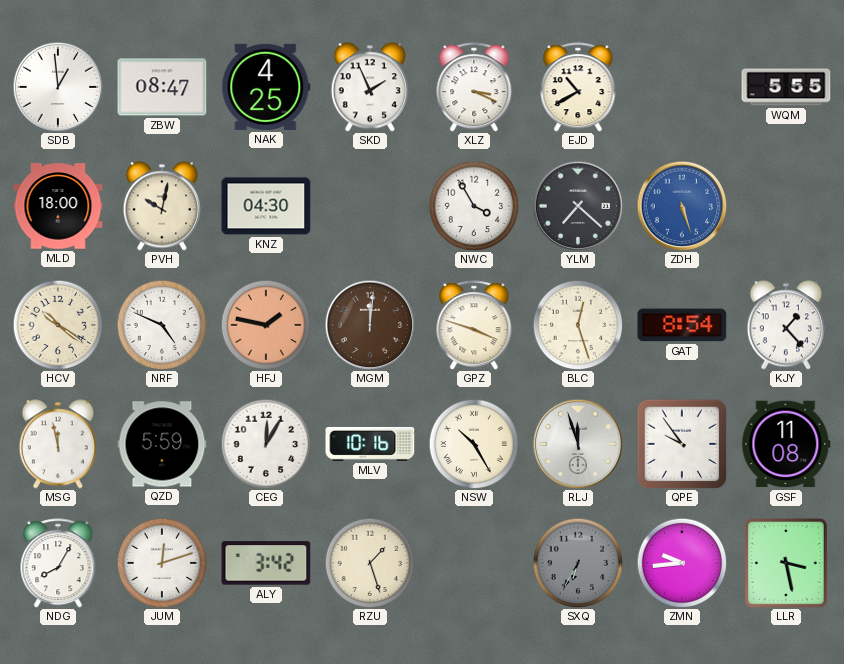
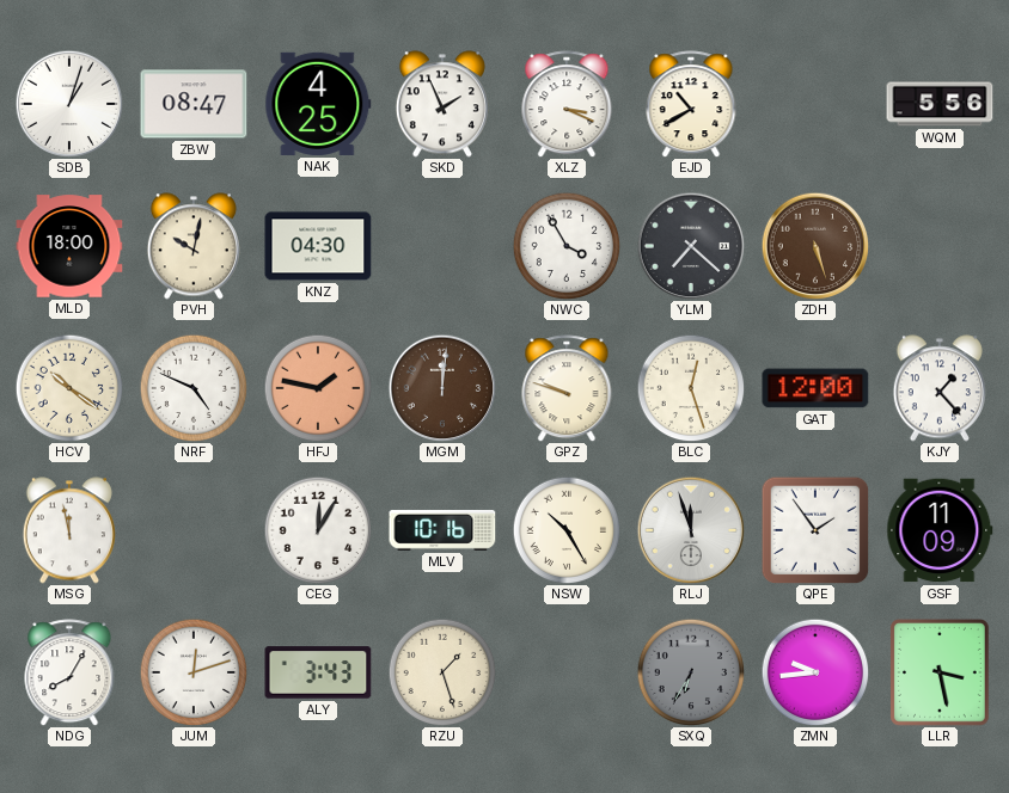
SDB: 12:59 -> 1:03
WQM: 5:55 -> 5:56
ZDH dial: blue -> brown
GPZ: 3:48 -> 9:48
GAT: 8:54 -> 12:00
QZD: 5:59 -> none
QPE: 9:54 -> 1:54
GSF: 11:08 -> 11:09
ALY: 3:42 -> 3:43
